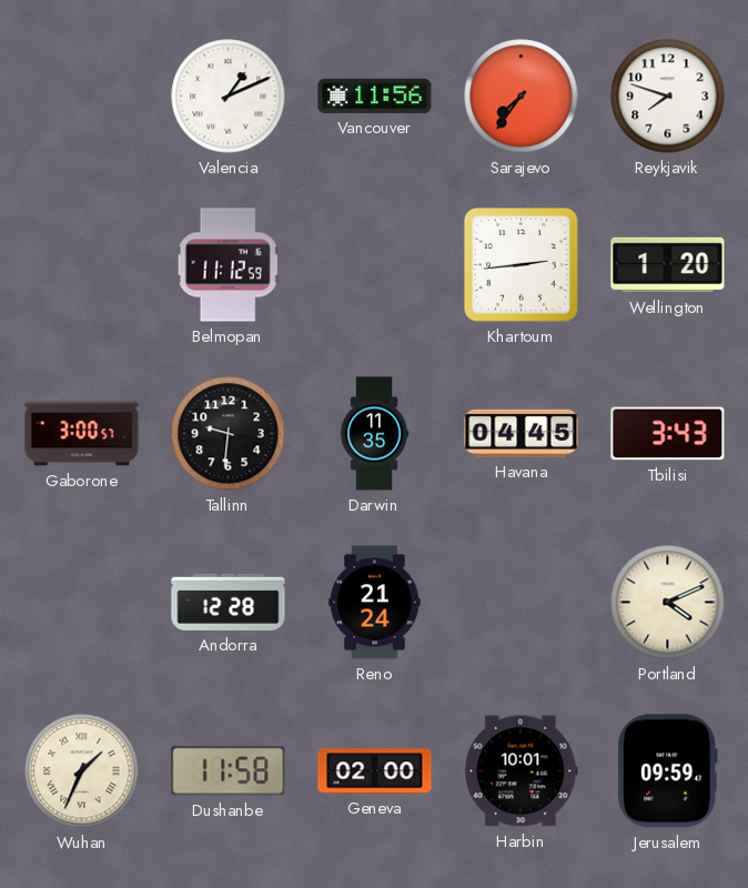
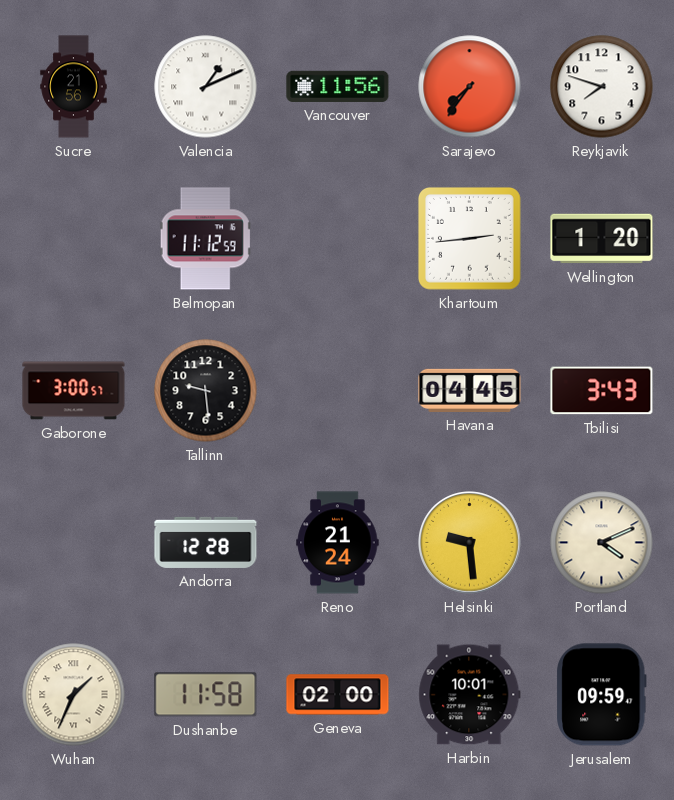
Sucre: none -> 21:56
Tallinn: 9:31 -> 9:29
Darwin: 11:35 -> none
Helsinki: none -> 9:29
